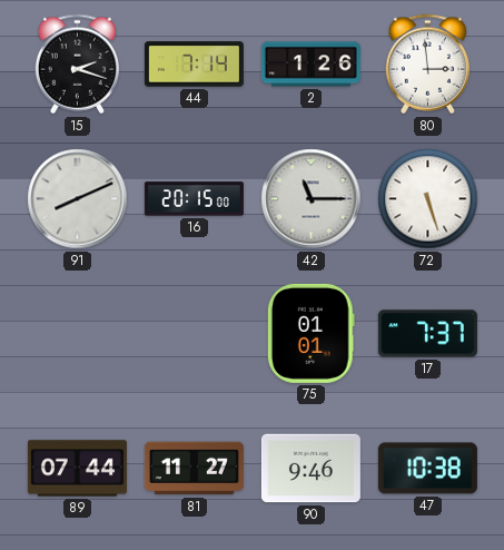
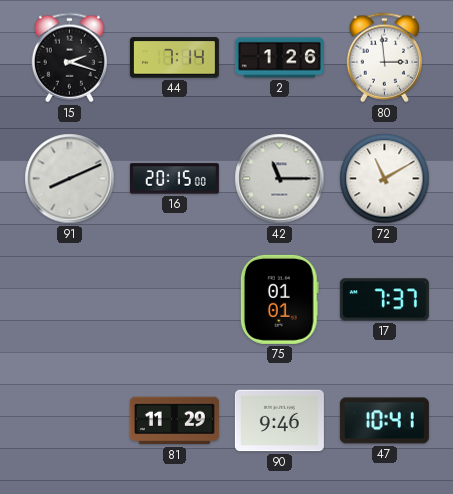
72: 5:27 -> 11:10
89: 07:44 -> none
81: 11:27 -> 11:29
47: 10:38 -> 10:41
